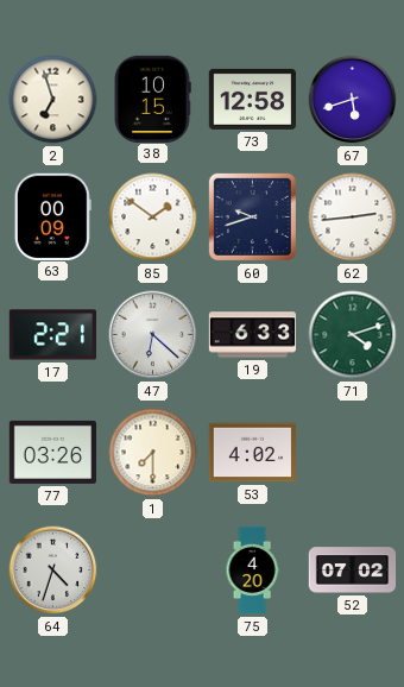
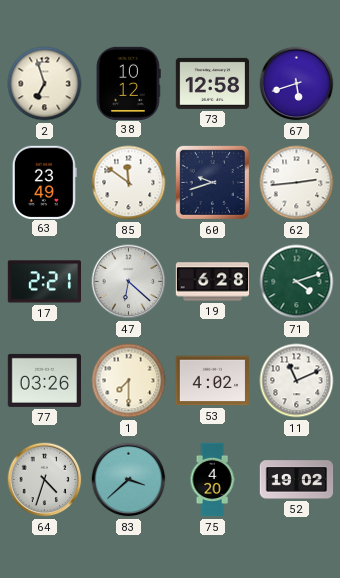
38: 10:15 -> 10:12
63: 00:09 -> 23:49
85: 1:51 -> 11:51
19: 6:33 -> 6:28
11: none -> 11:11
83: none -> 3:38
52: 07:02 -> 19:02
